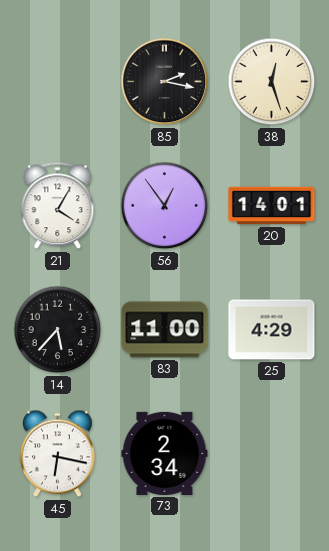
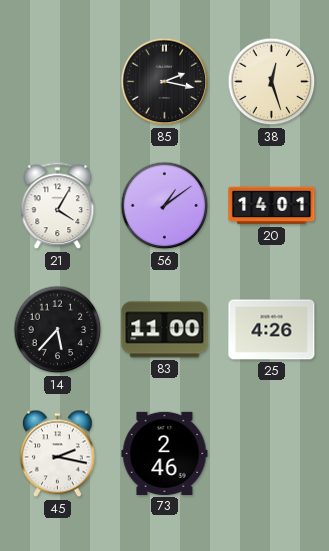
56: 12:54 -> 1:09
25: 4:29 -> 4:26
45: 6:17 -> 2:17
73: 2:34 -> 2:46
